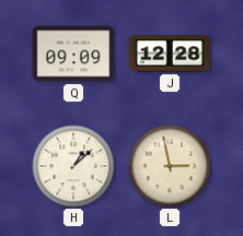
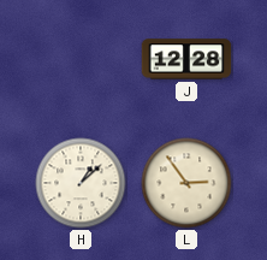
Q: 09:09 -> none
L: 2:58 -> 2:54
